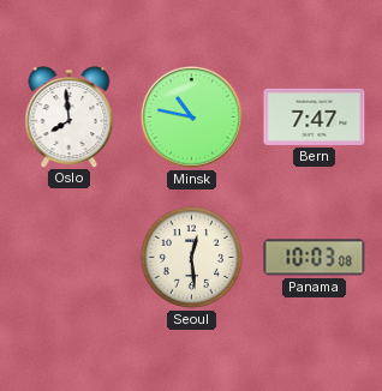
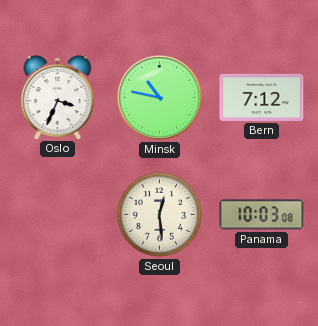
Oslo: 7:59 -> 3:34
Bern: 7:47 -> 7:12
